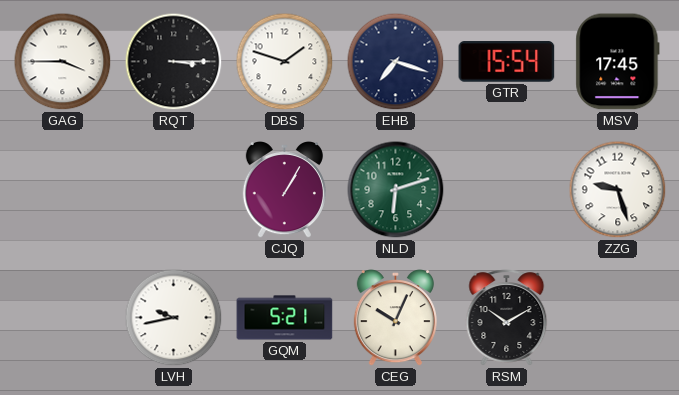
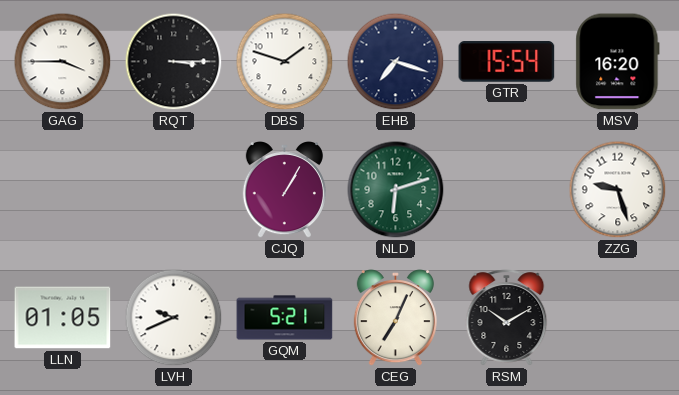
MSV: 17:45 -> 16:20
LLN: none -> 01:05
LVH: 9:43 -> 9:41
CEG: 10:04 -> 7:04
